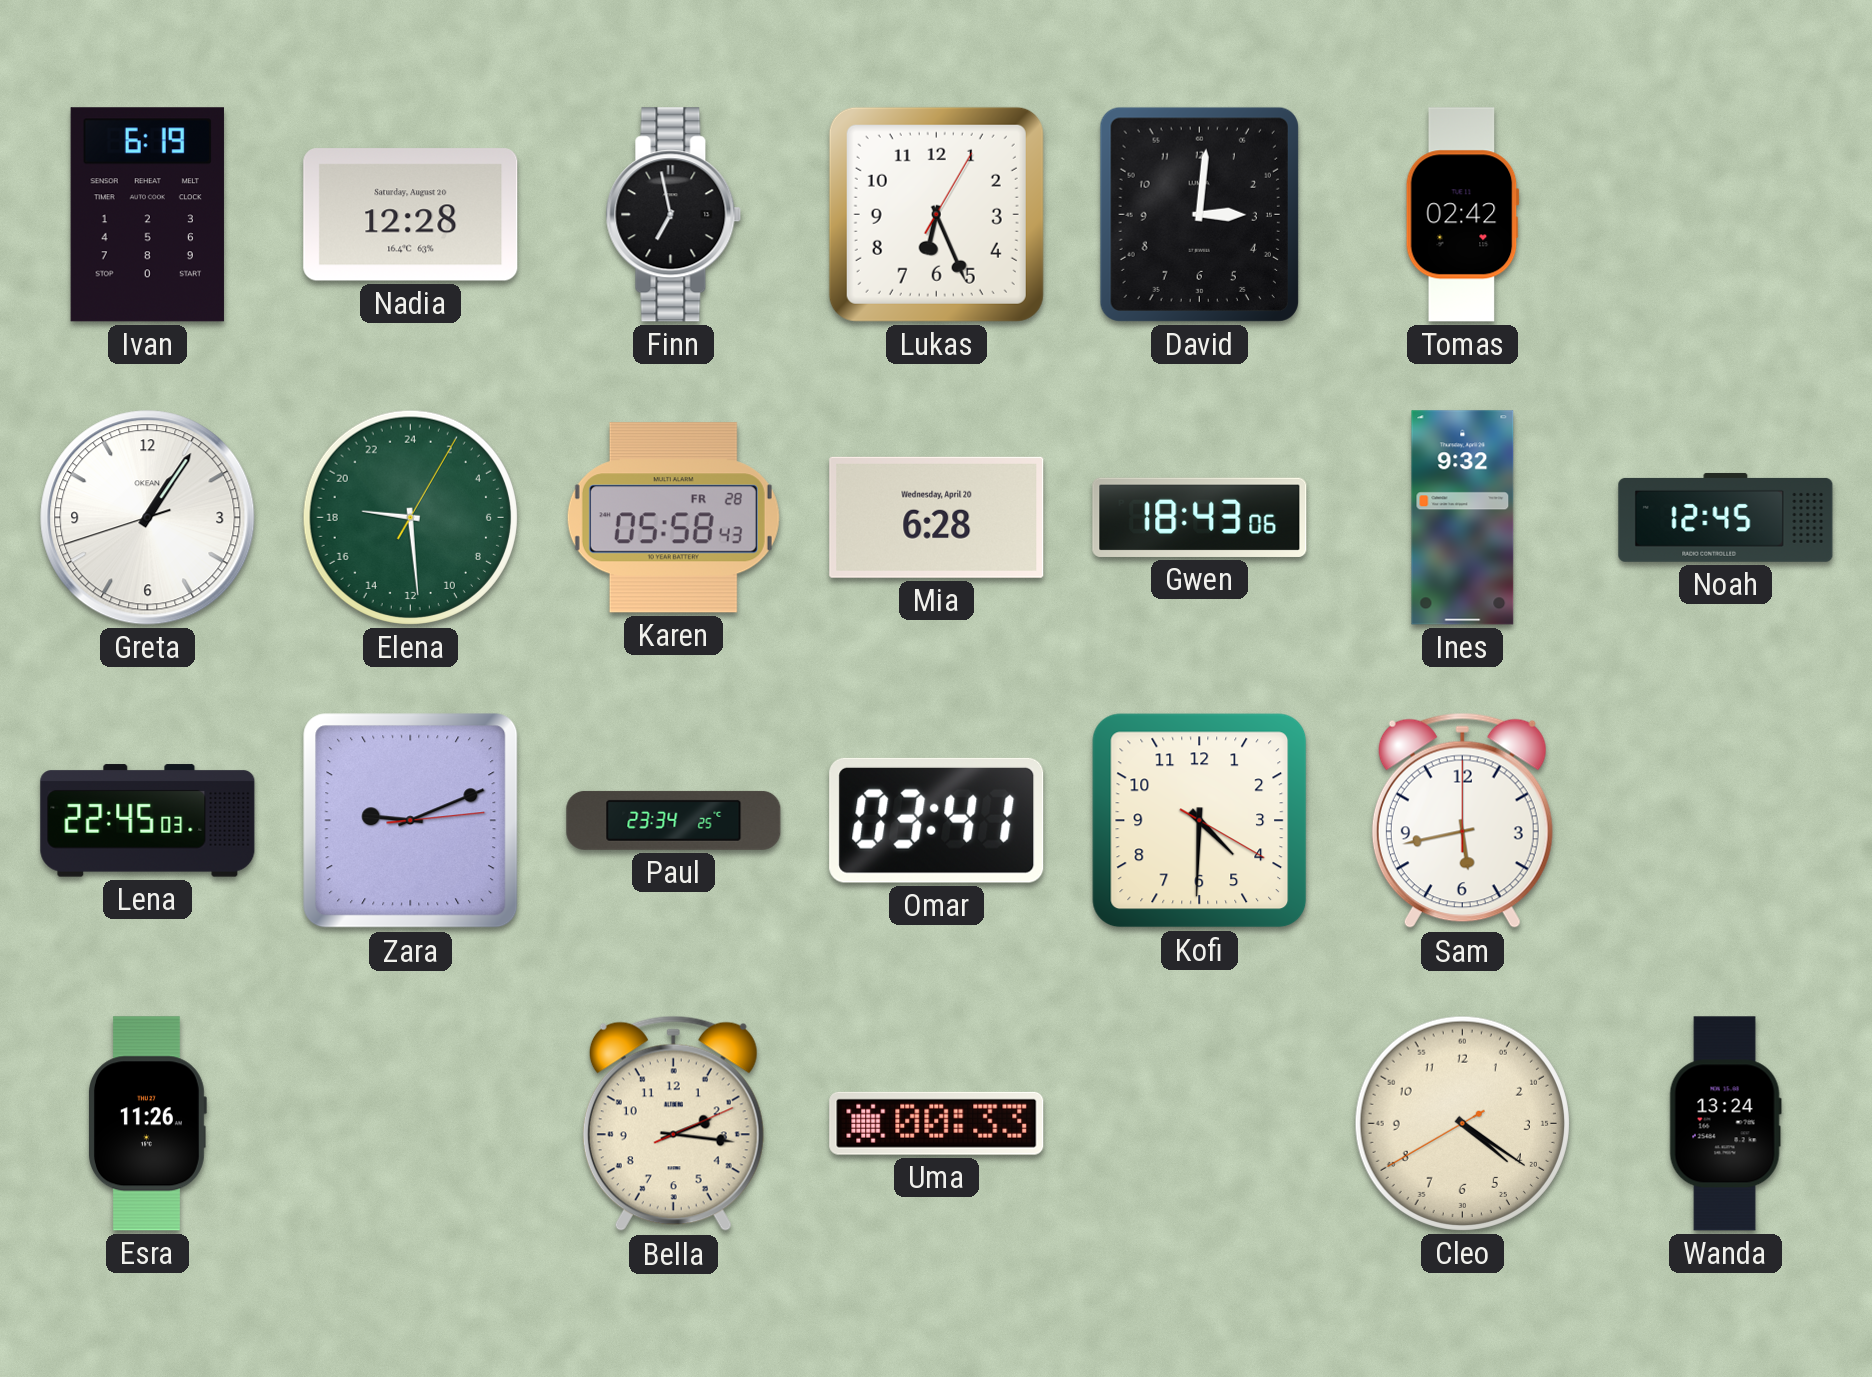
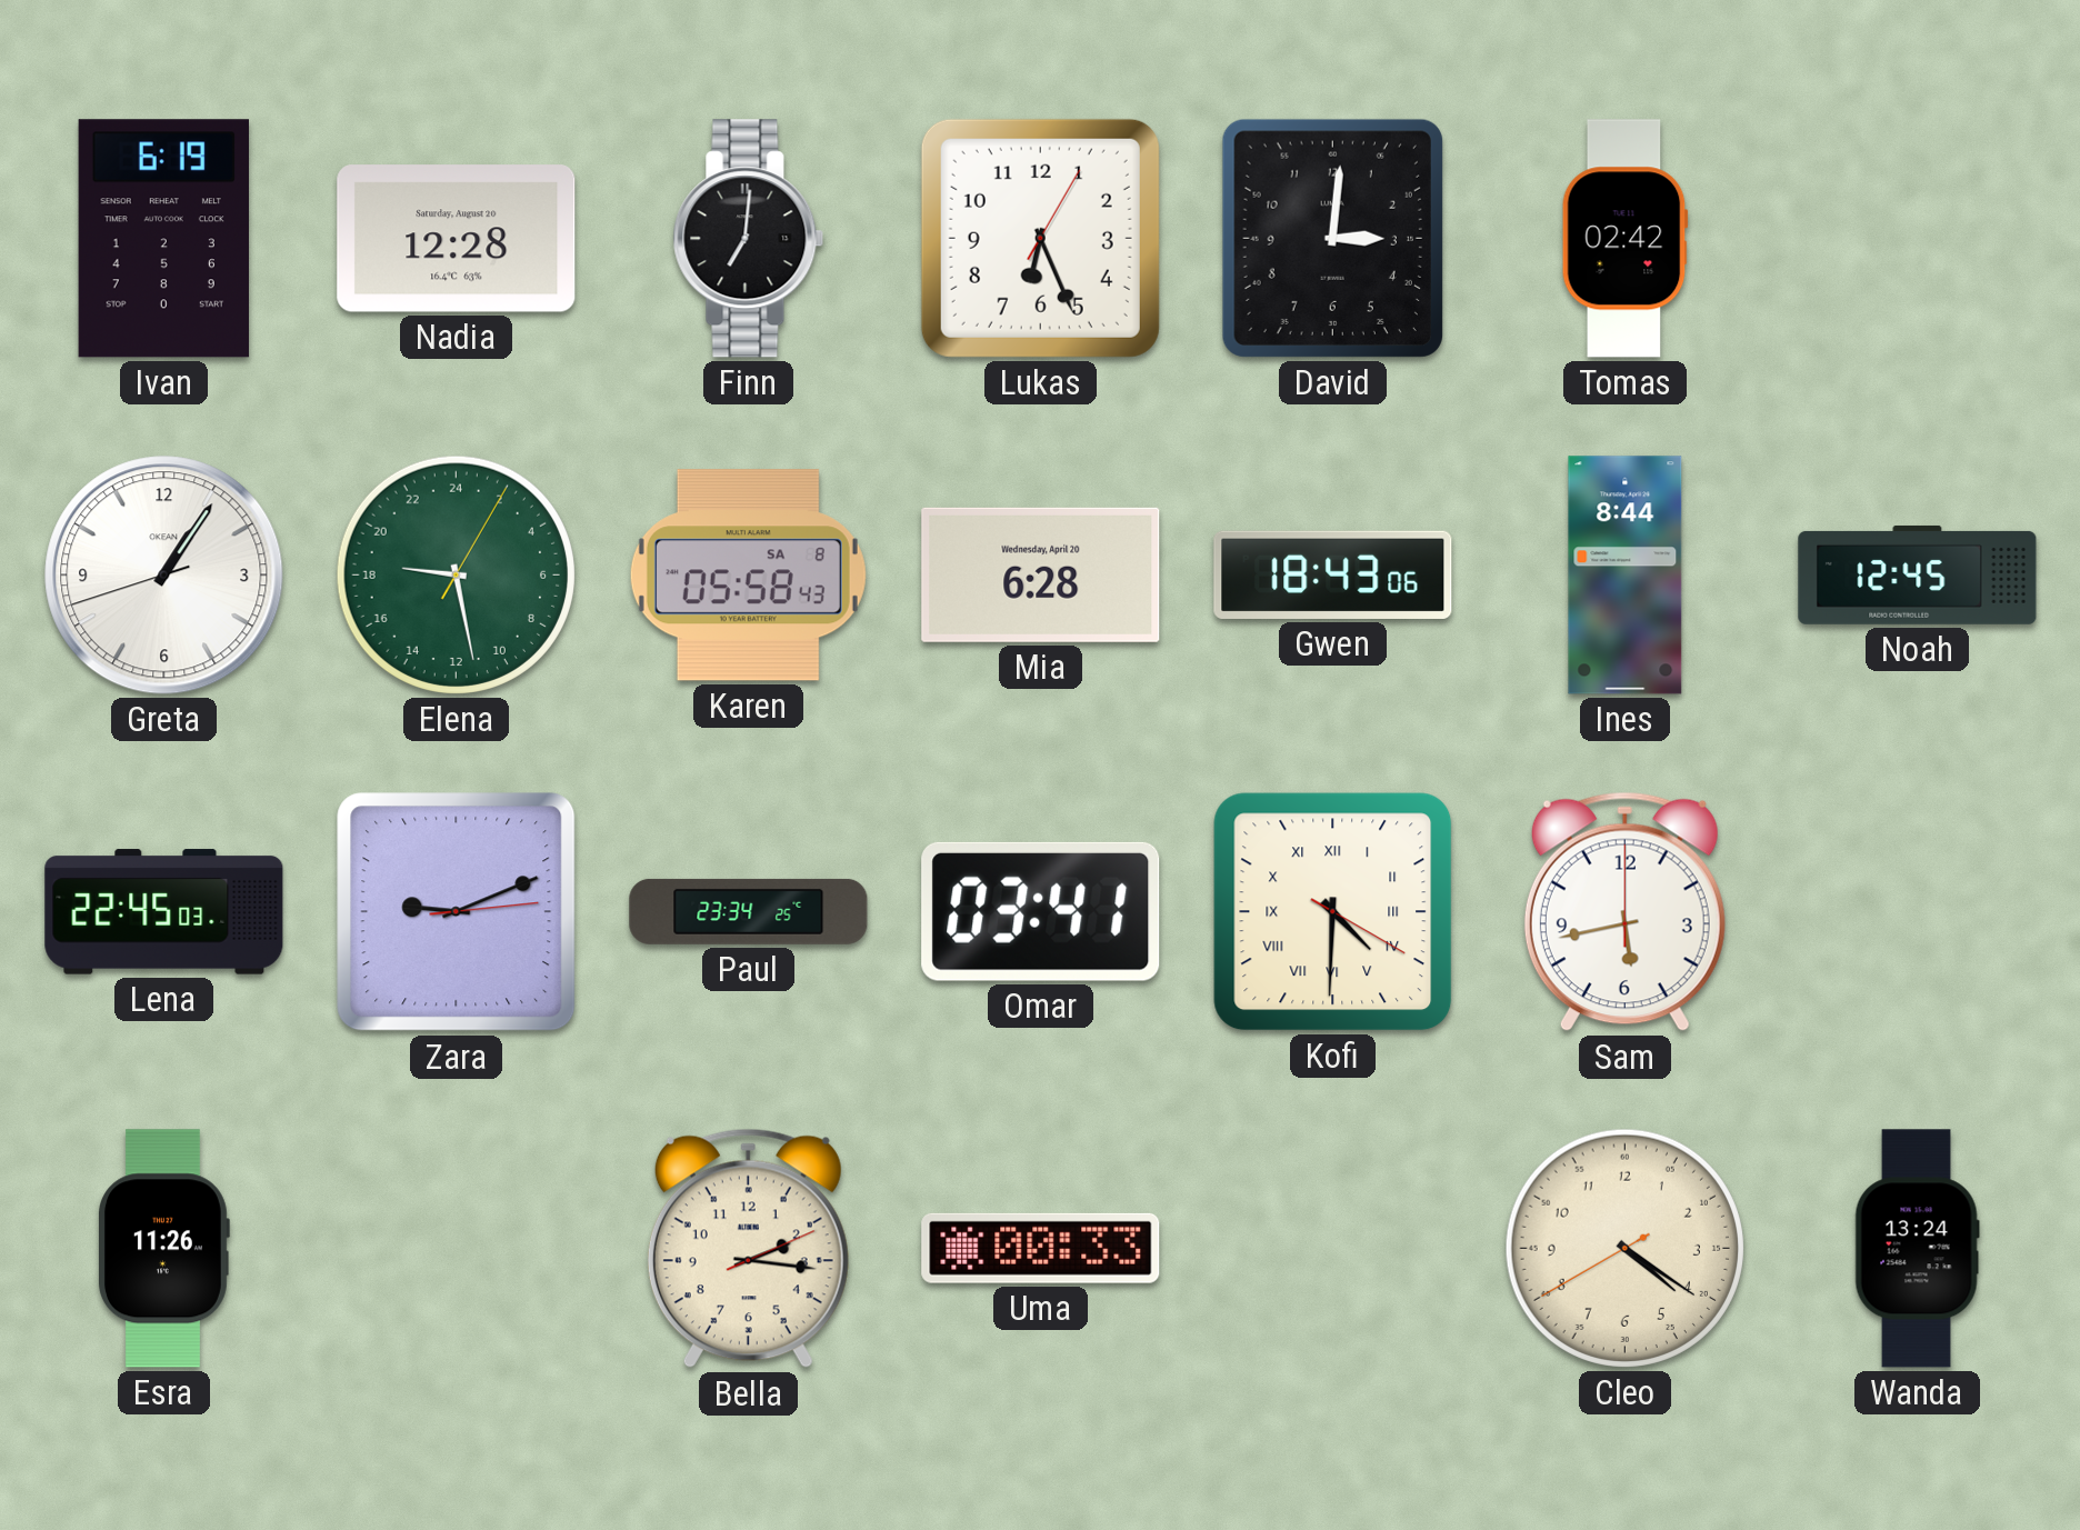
Finn: 6:58 -> 7:01
Elena: 18:29 -> 18:28
Karen date: FR 28 -> SA 8
Ines: 9:32 -> 8:44
Kofi numerals: Arabic -> Roman
